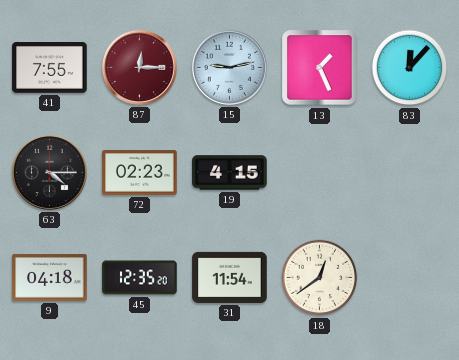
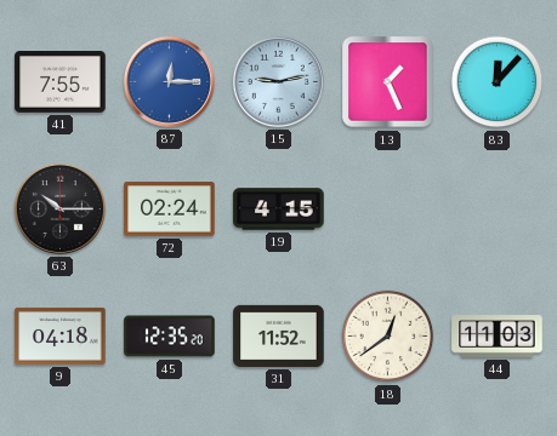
87 dial: burgundy -> blue
63: 4:15 -> 10:15
72: 02:23 -> 02:24
31: 11:54 -> 11:52
44: none -> 11:03
